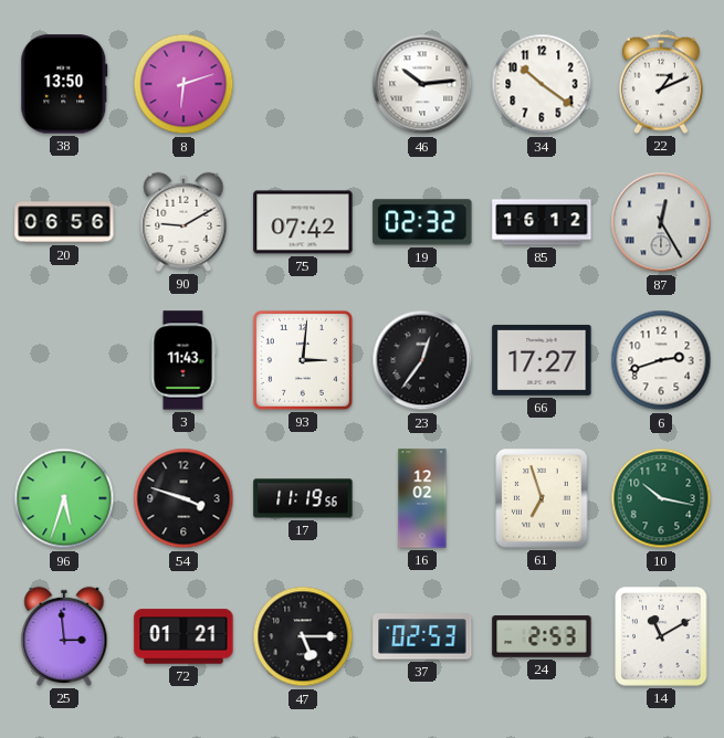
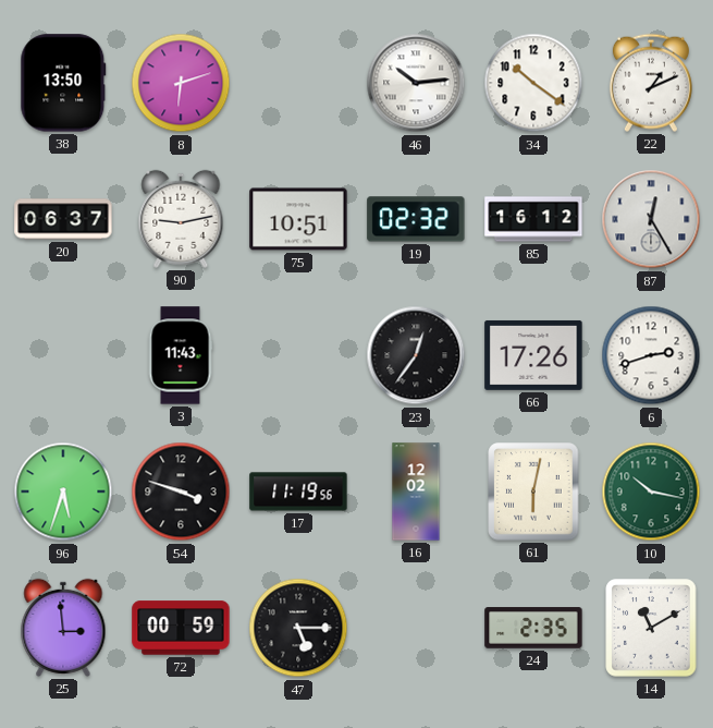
20: 06:56 -> 06:37
90: 9:10 -> 9:13
75: 07:42 -> 10:51
93: 3:01 -> none
66: 17:27 -> 17:26
61: 6:57 -> 6:02
72: 01:21 -> 00:59
37: 02:53 -> none
24: 2:53 -> 2:35
